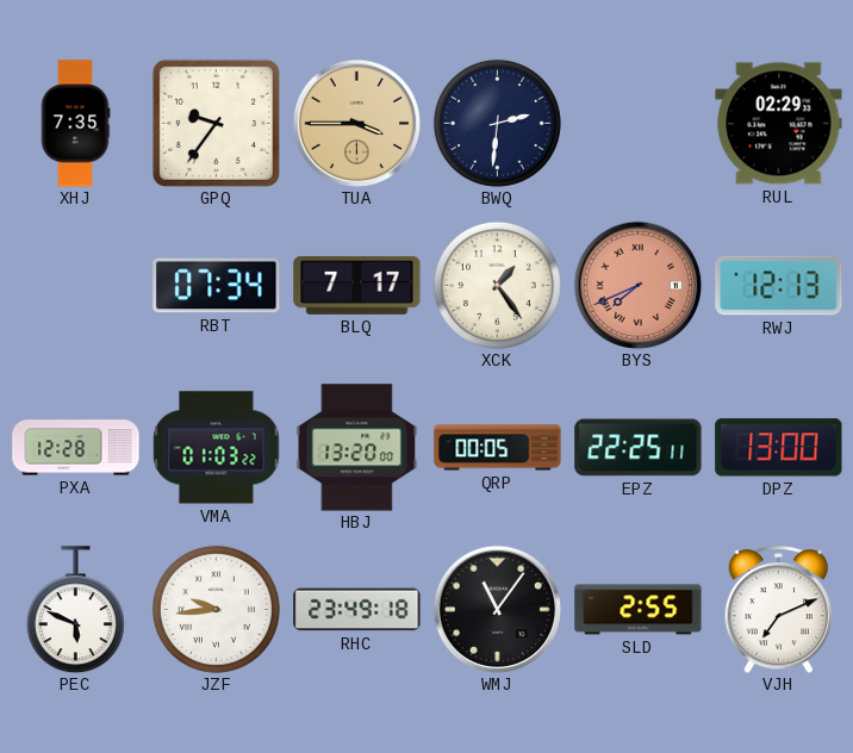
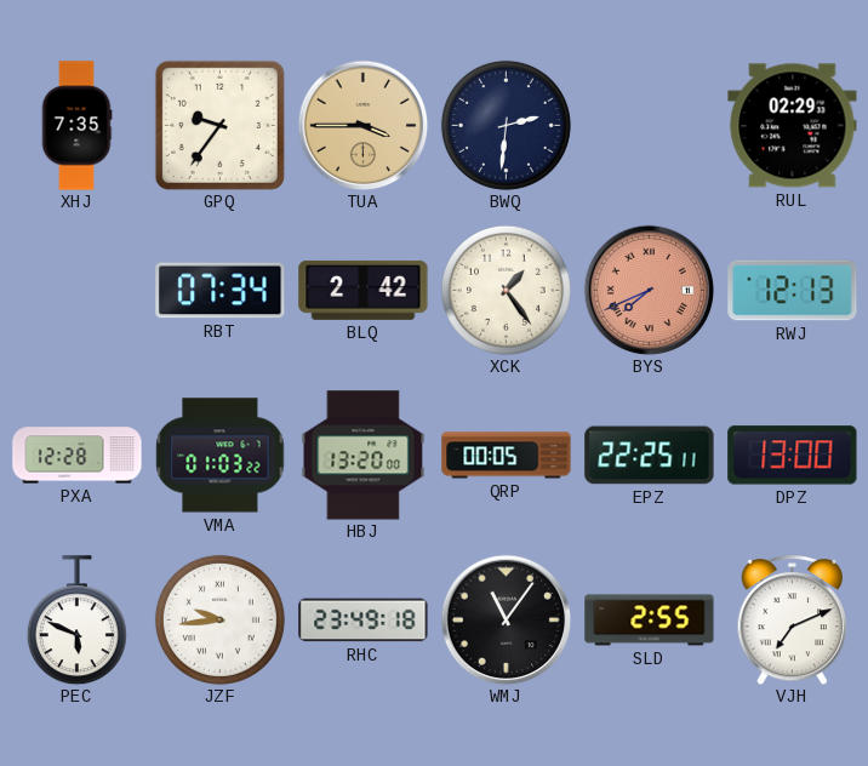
BLQ: 7:17 -> 2:42
